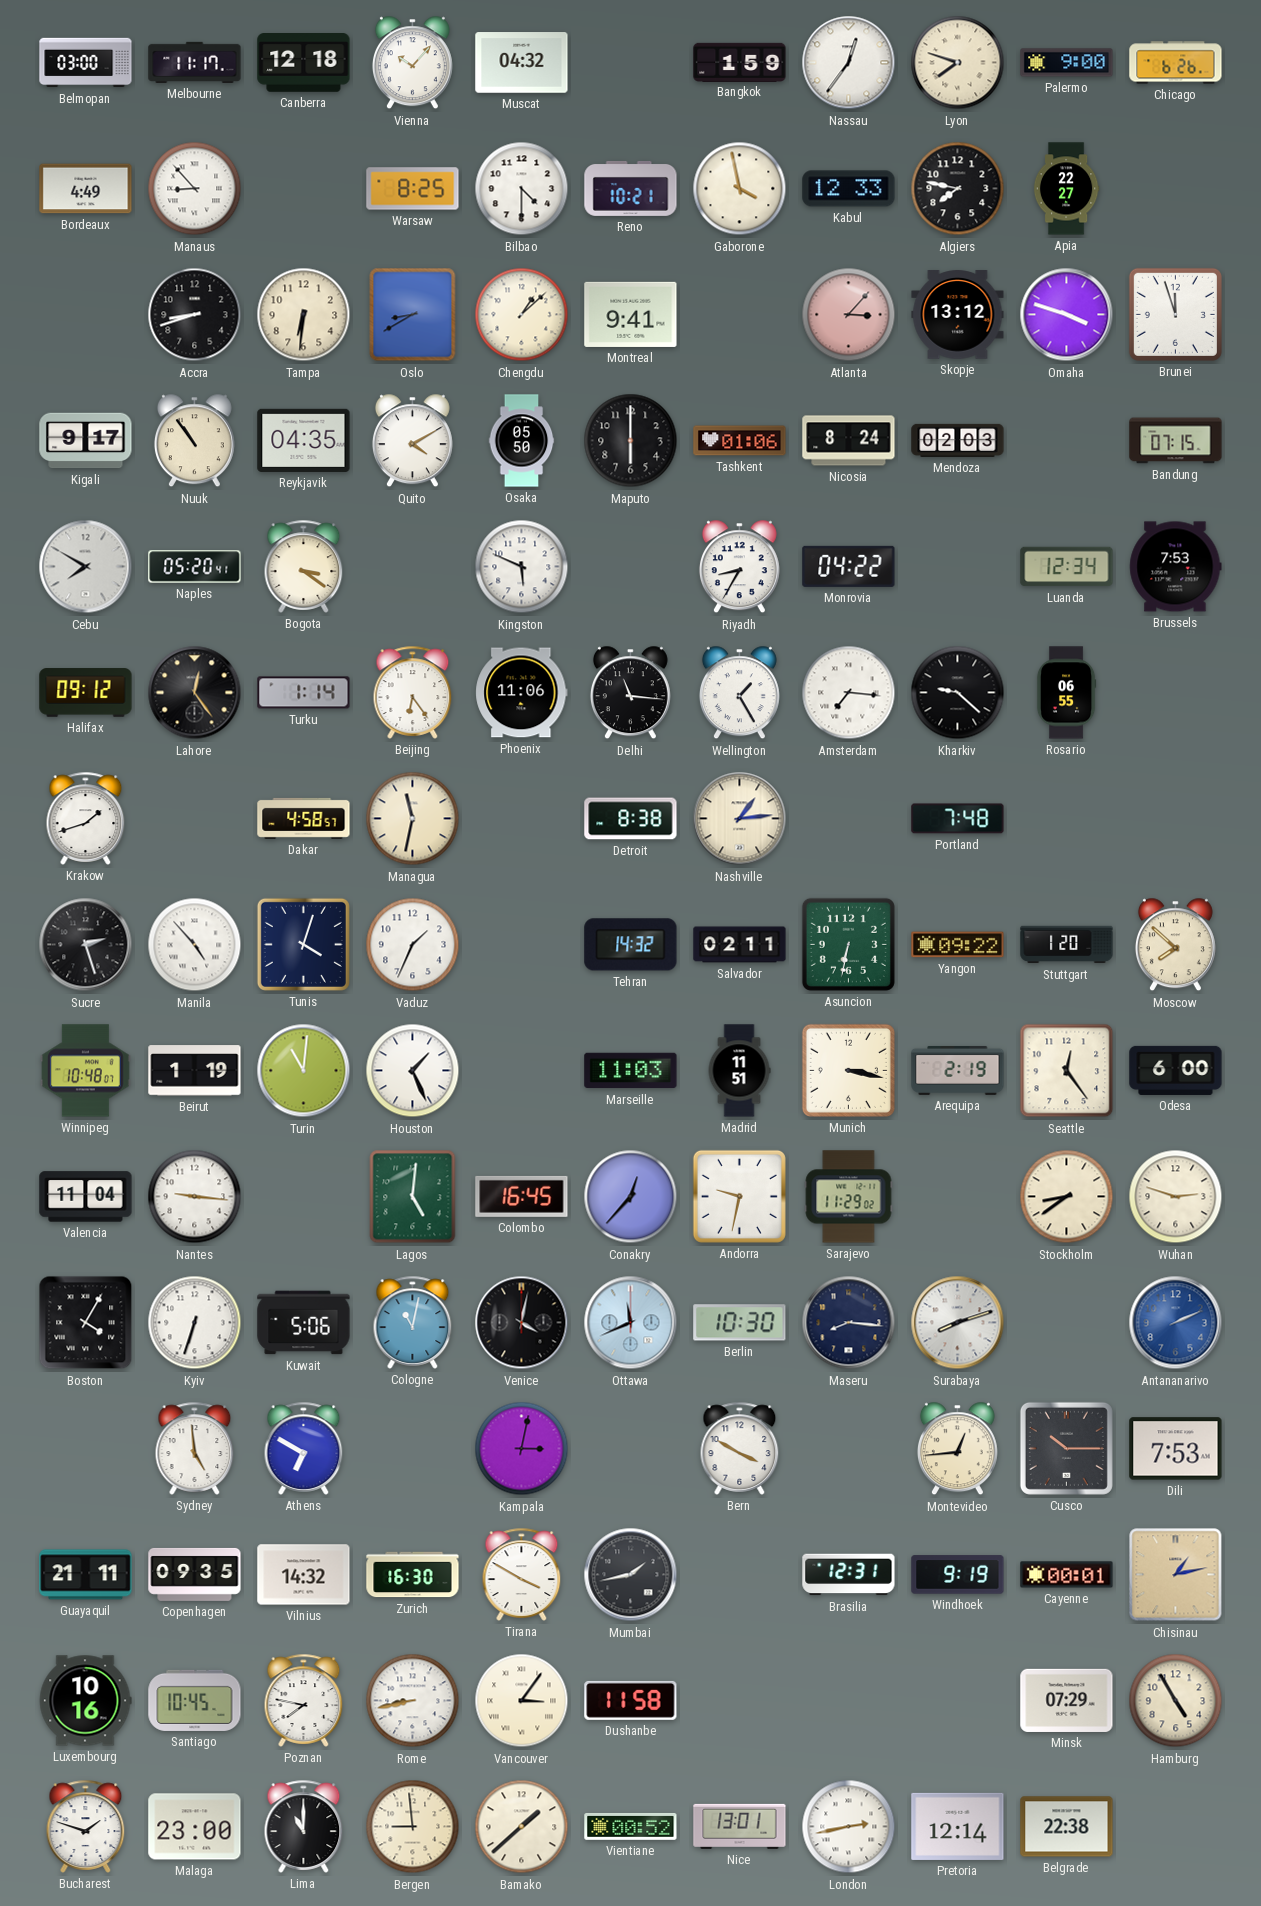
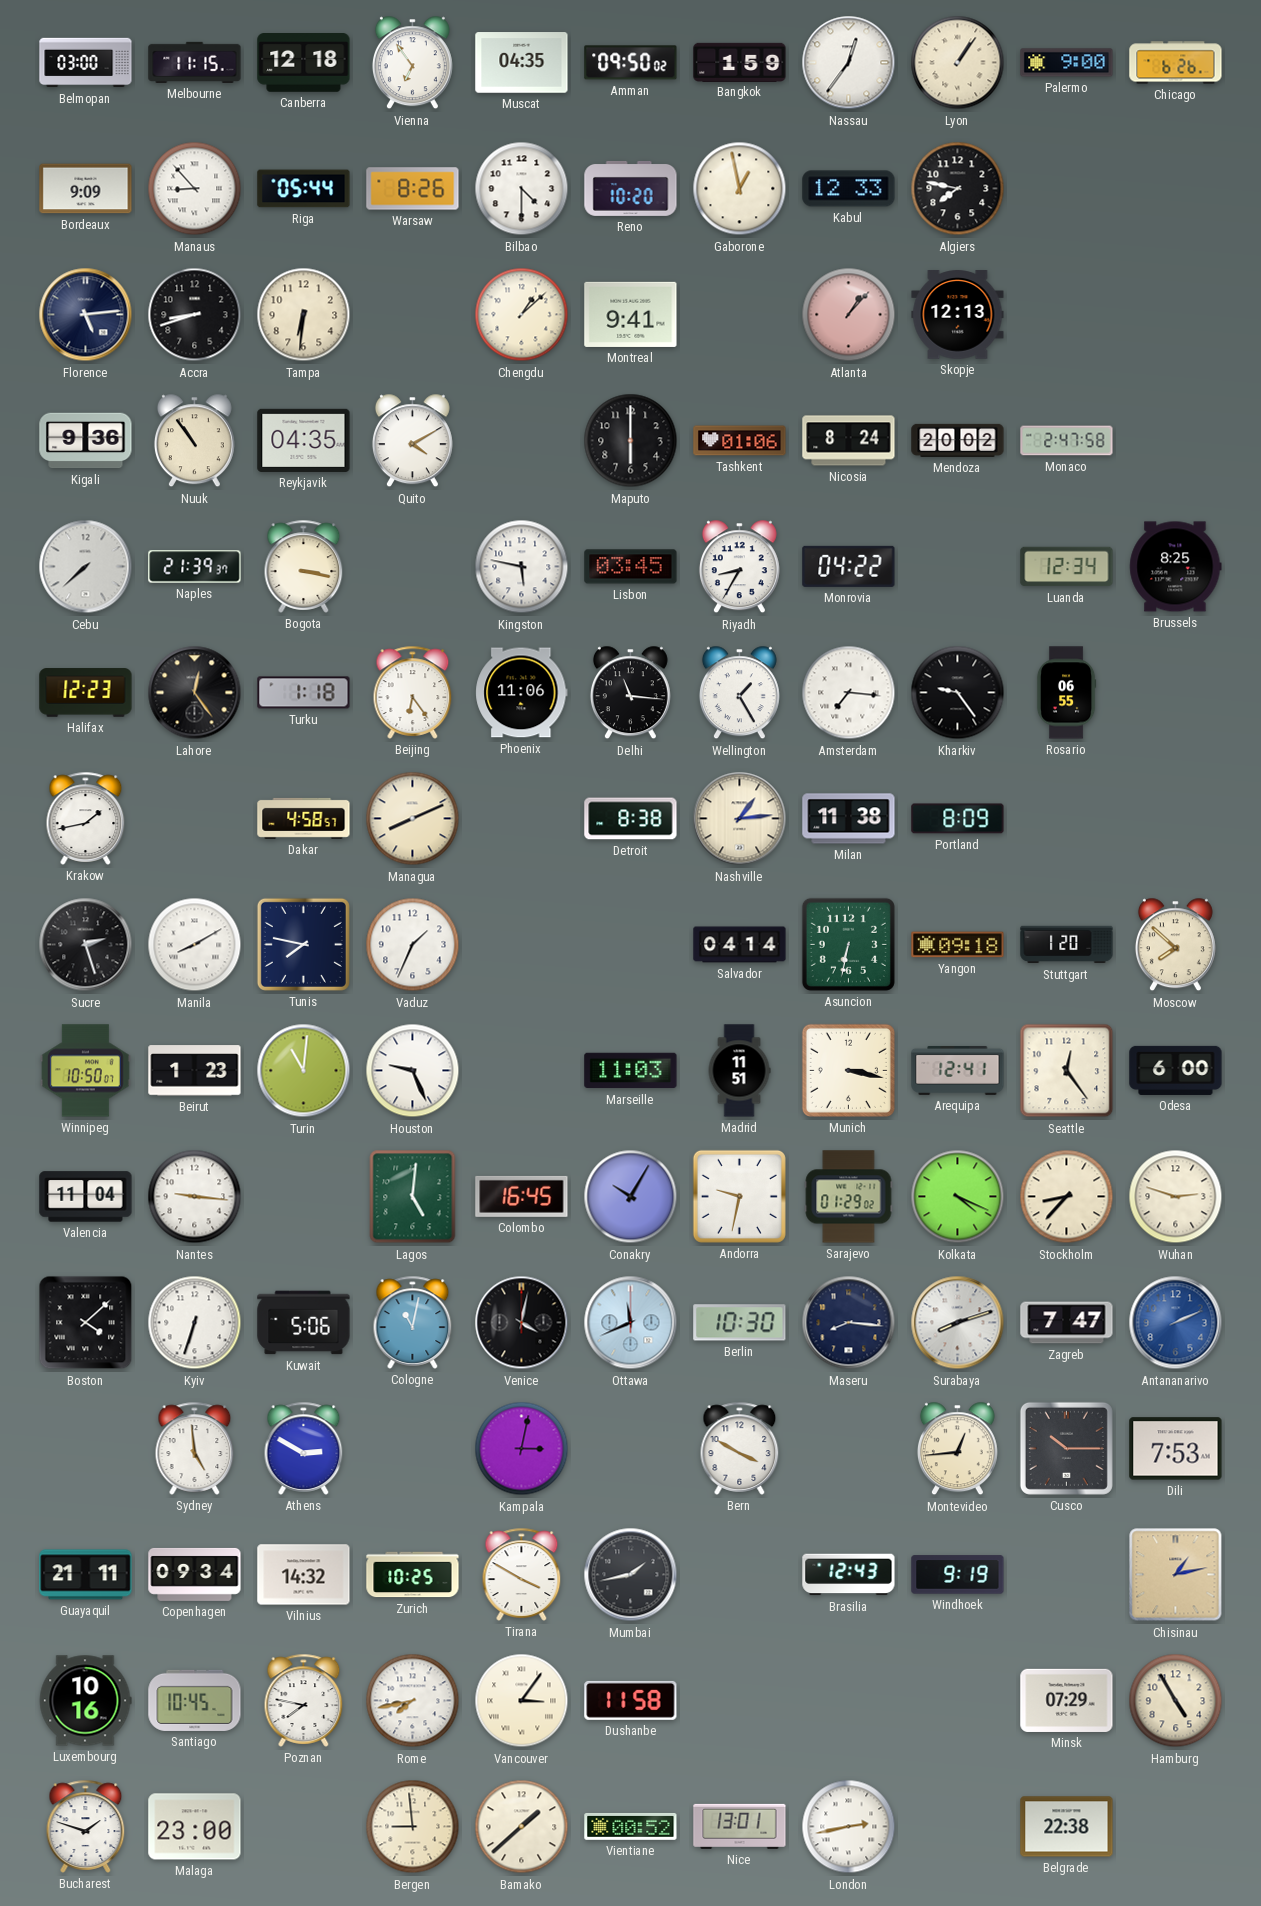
Melbourne: 11:17 -> 11:15
Vienna: 10:07 -> 6:54
Muscat: 04:32 -> 04:35
Amman: none -> 09:50
Lyon: 7:48 -> 1:06
Bordeaux: 4:49 -> 9:09
Riga: none -> 05:44
Warsaw: 8:25 -> 8:26
Reno: 10:21 -> 10:20
Gaborone: 3:58 -> 12:58
Apia: 22:27 -> none
Florence: none -> 5:14
Oslo: 8:40 -> none
Atlanta: 3:07 -> 1:07
Skopje: 13:12 -> 12:13
Omaha: 3:48 -> none
Brunei: 11:57 -> none
Kigali: 9:17 -> 9:36
Osaka: 05:50 -> none
Mendoza: 02:03 -> 20:02
Monaco: none -> 2:47
Bandung: 07:15 -> none
Cebu: 7:50 -> 7:38
Naples: 05:20 -> 21:39
Bogota: 3:21 -> 3:17
Kingston: 5:49 -> 5:47
Lisbon: none -> 03:45
Brussels: 7:53 -> 8:25
Halifax: 09:12 -> 12:23
Turku: 1:14 -> 1:18
Kharkiv: 9:22 -> 9:24
Krakow: 1:42 -> 1:43
Managua: 11:32 -> 8:11
Milan: none -> 11:38
Portland: 7:48 -> 8:09
Manila: 4:53 -> 8:10
Tunis: 4:03 -> 7:47
Tehran: 14:32 -> none
Salvador: 02:11 -> 04:14
Yangon: 09:22 -> 09:18
Winnipeg: 10:48 -> 10:50
Beirut: 1:19 -> 1:23
Houston: 1:26 -> 9:26
Arequipa: 2:19 -> 12:41
Conakry: 12:37 -> 10:05
Sarajevo: 11:29 -> 01:29
Kolkata: none -> 4:19
Stockholm: 8:39 -> 8:37
Boston: 4:05 -> 4:08
Zagreb: none -> 7:47
Athens: 6:50 -> 2:50
Copenhagen: 09:35 -> 09:34
Zurich: 16:30 -> 10:25
Brasilia: 12:31 -> 12:43
Cayenne: 00:01 -> none
Rome: 8:43 -> 7:43
Lima: 11:00 -> none
Pretoria: 12:14 -> none
